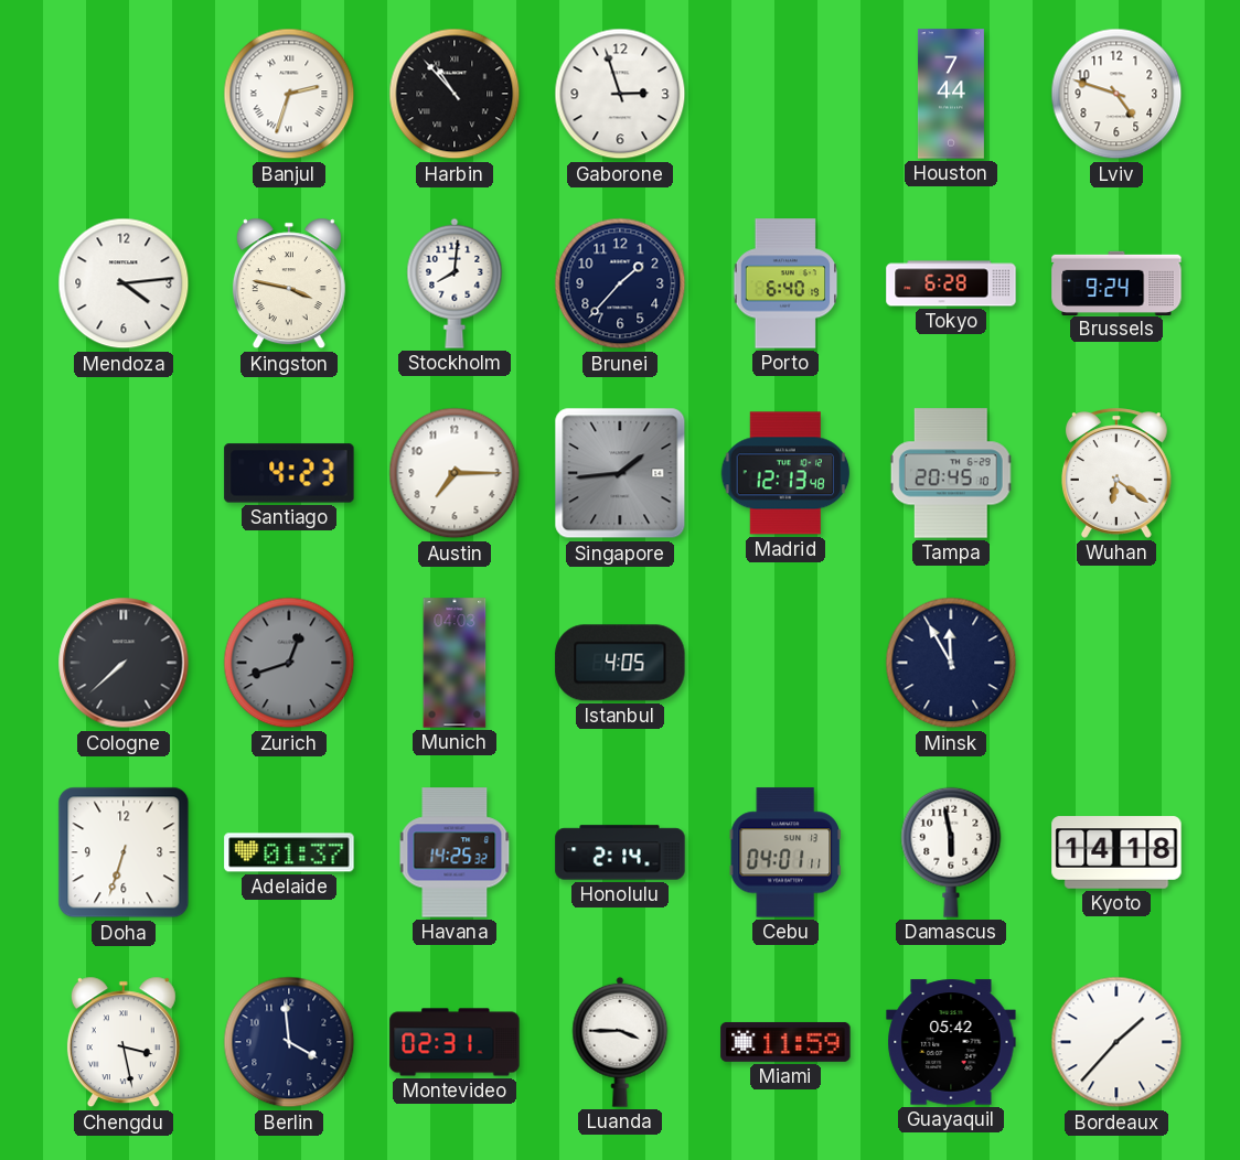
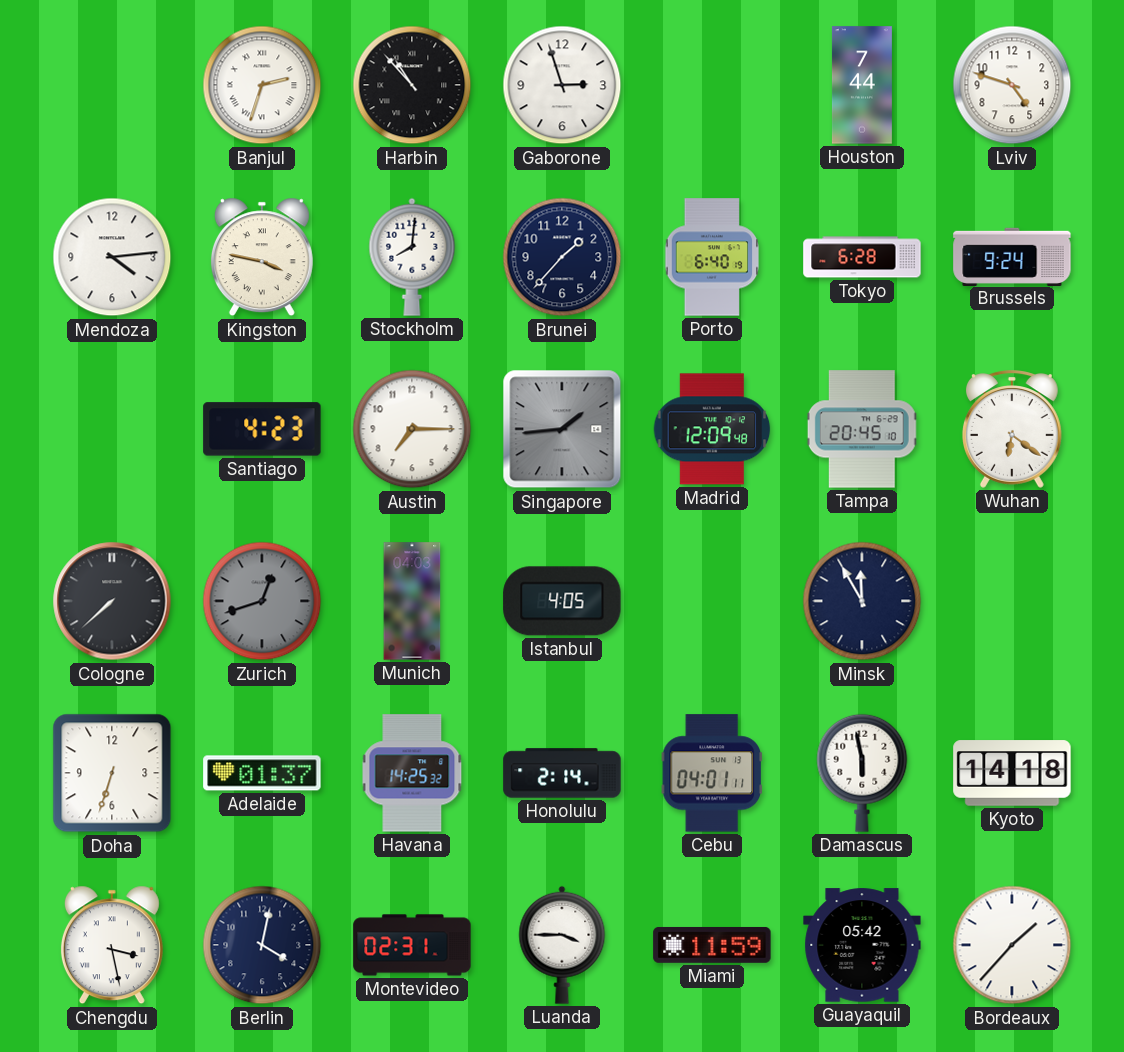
Madrid: 12:13 -> 12:09
Berlin: 3:59 -> 4:02
